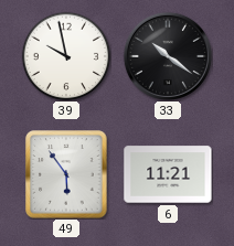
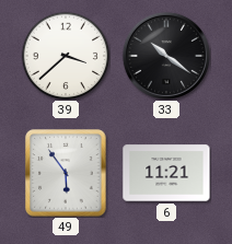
39: 9:58 -> 3:38
